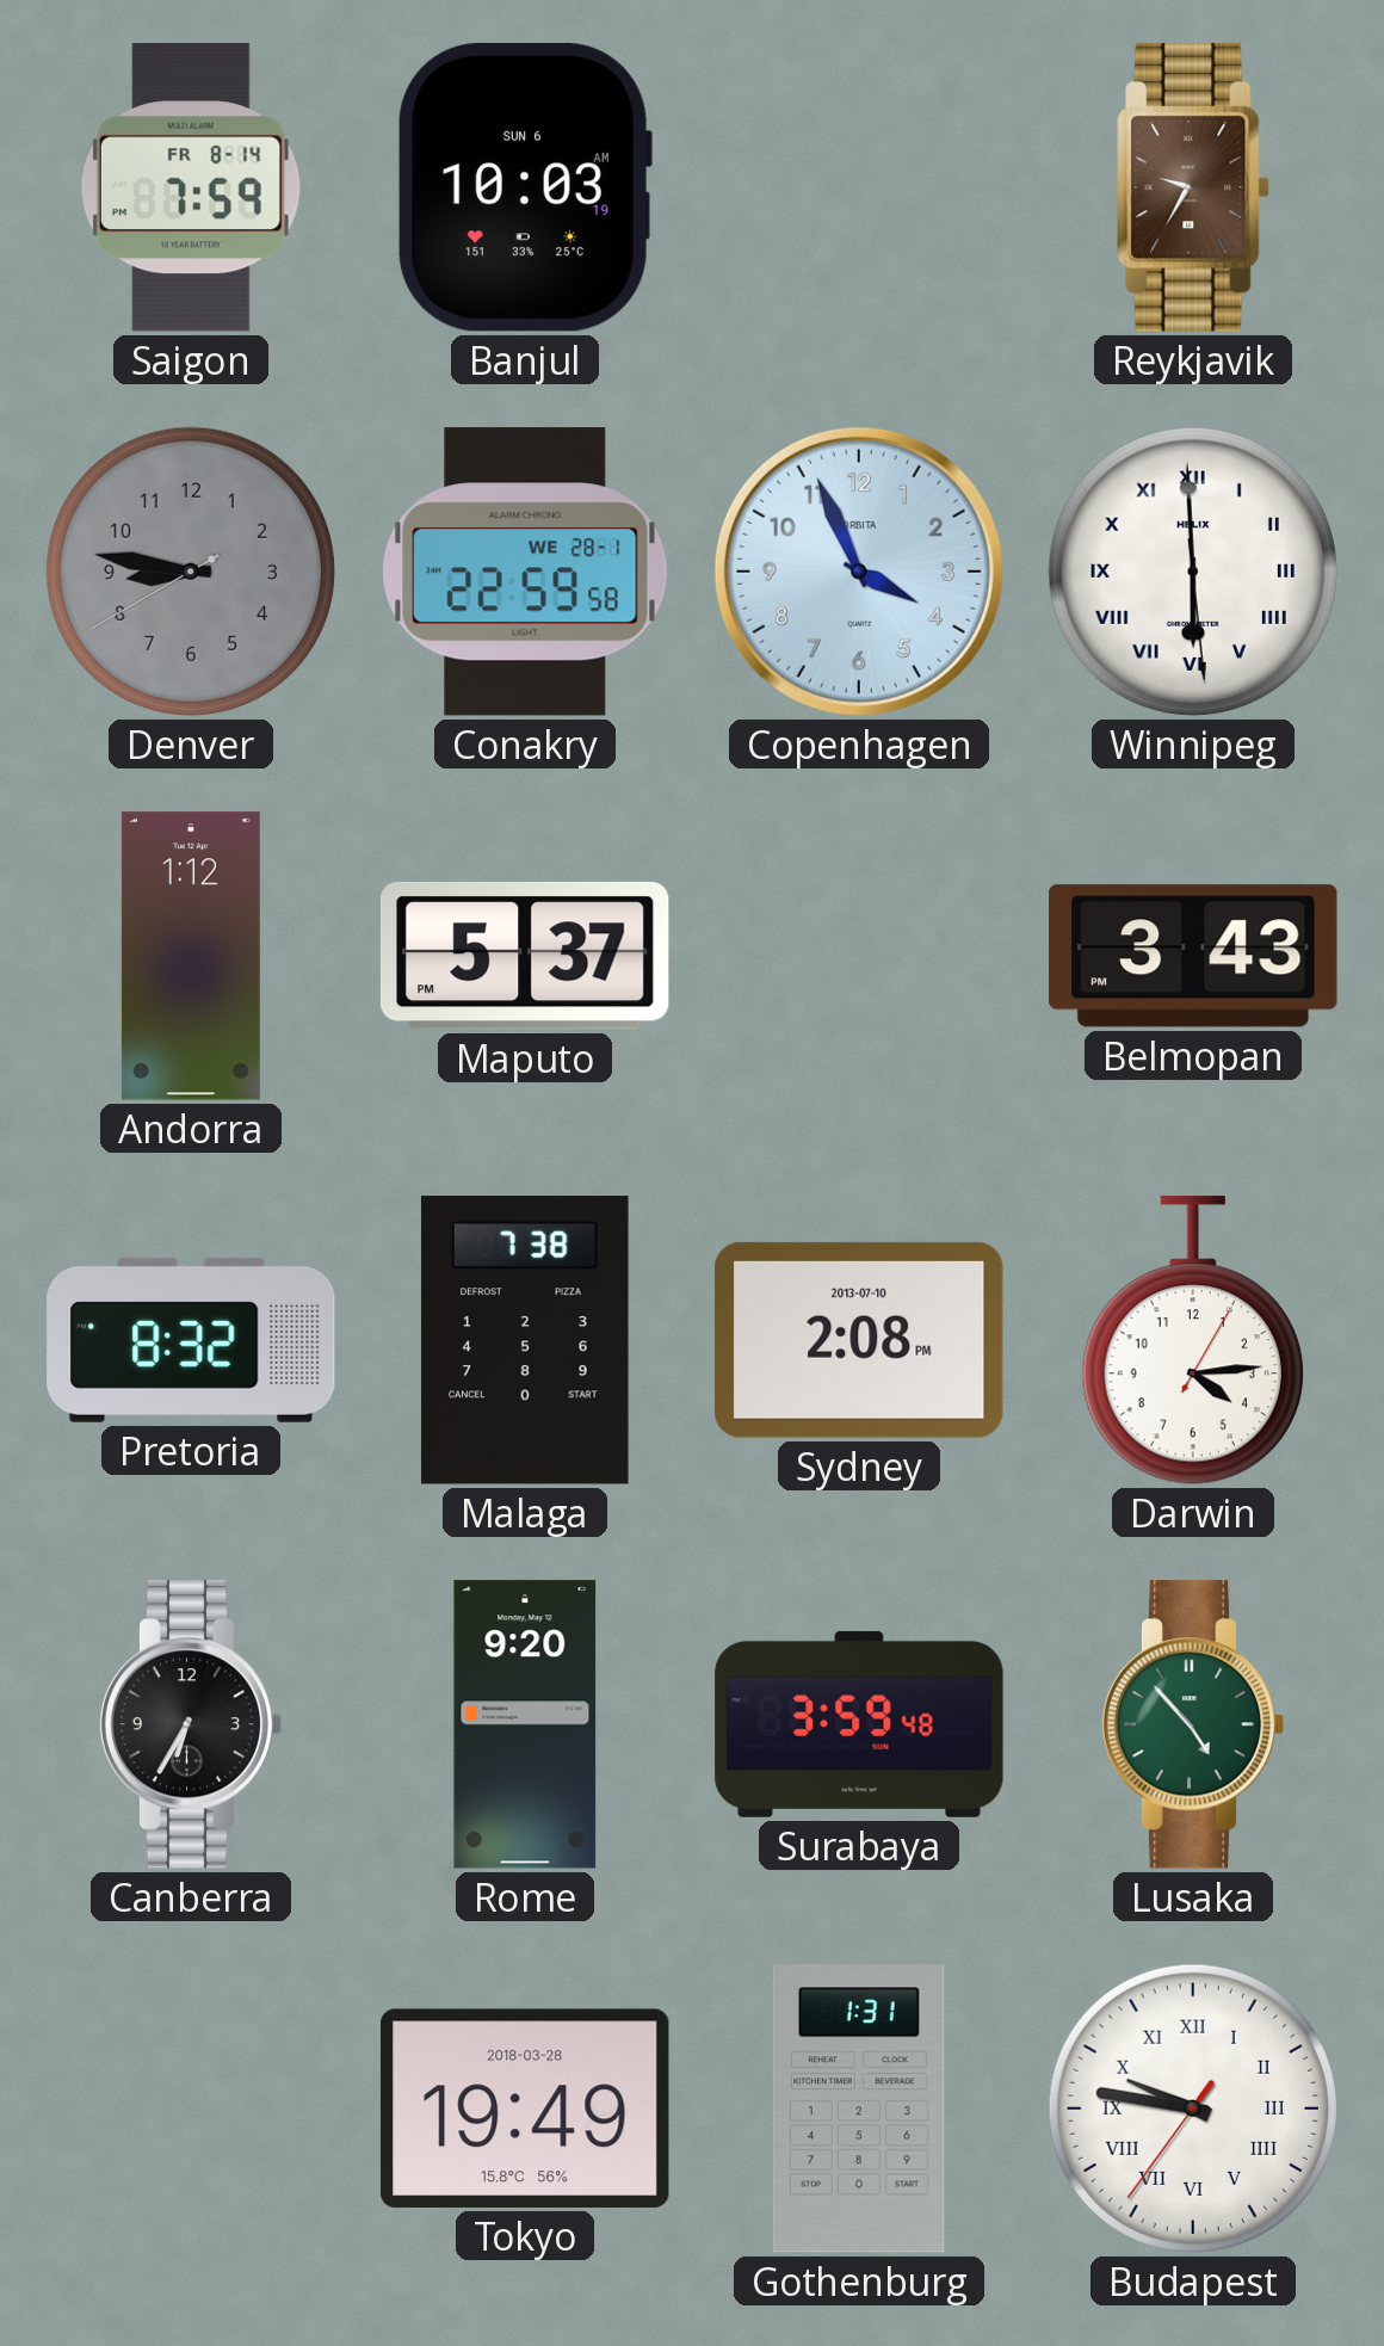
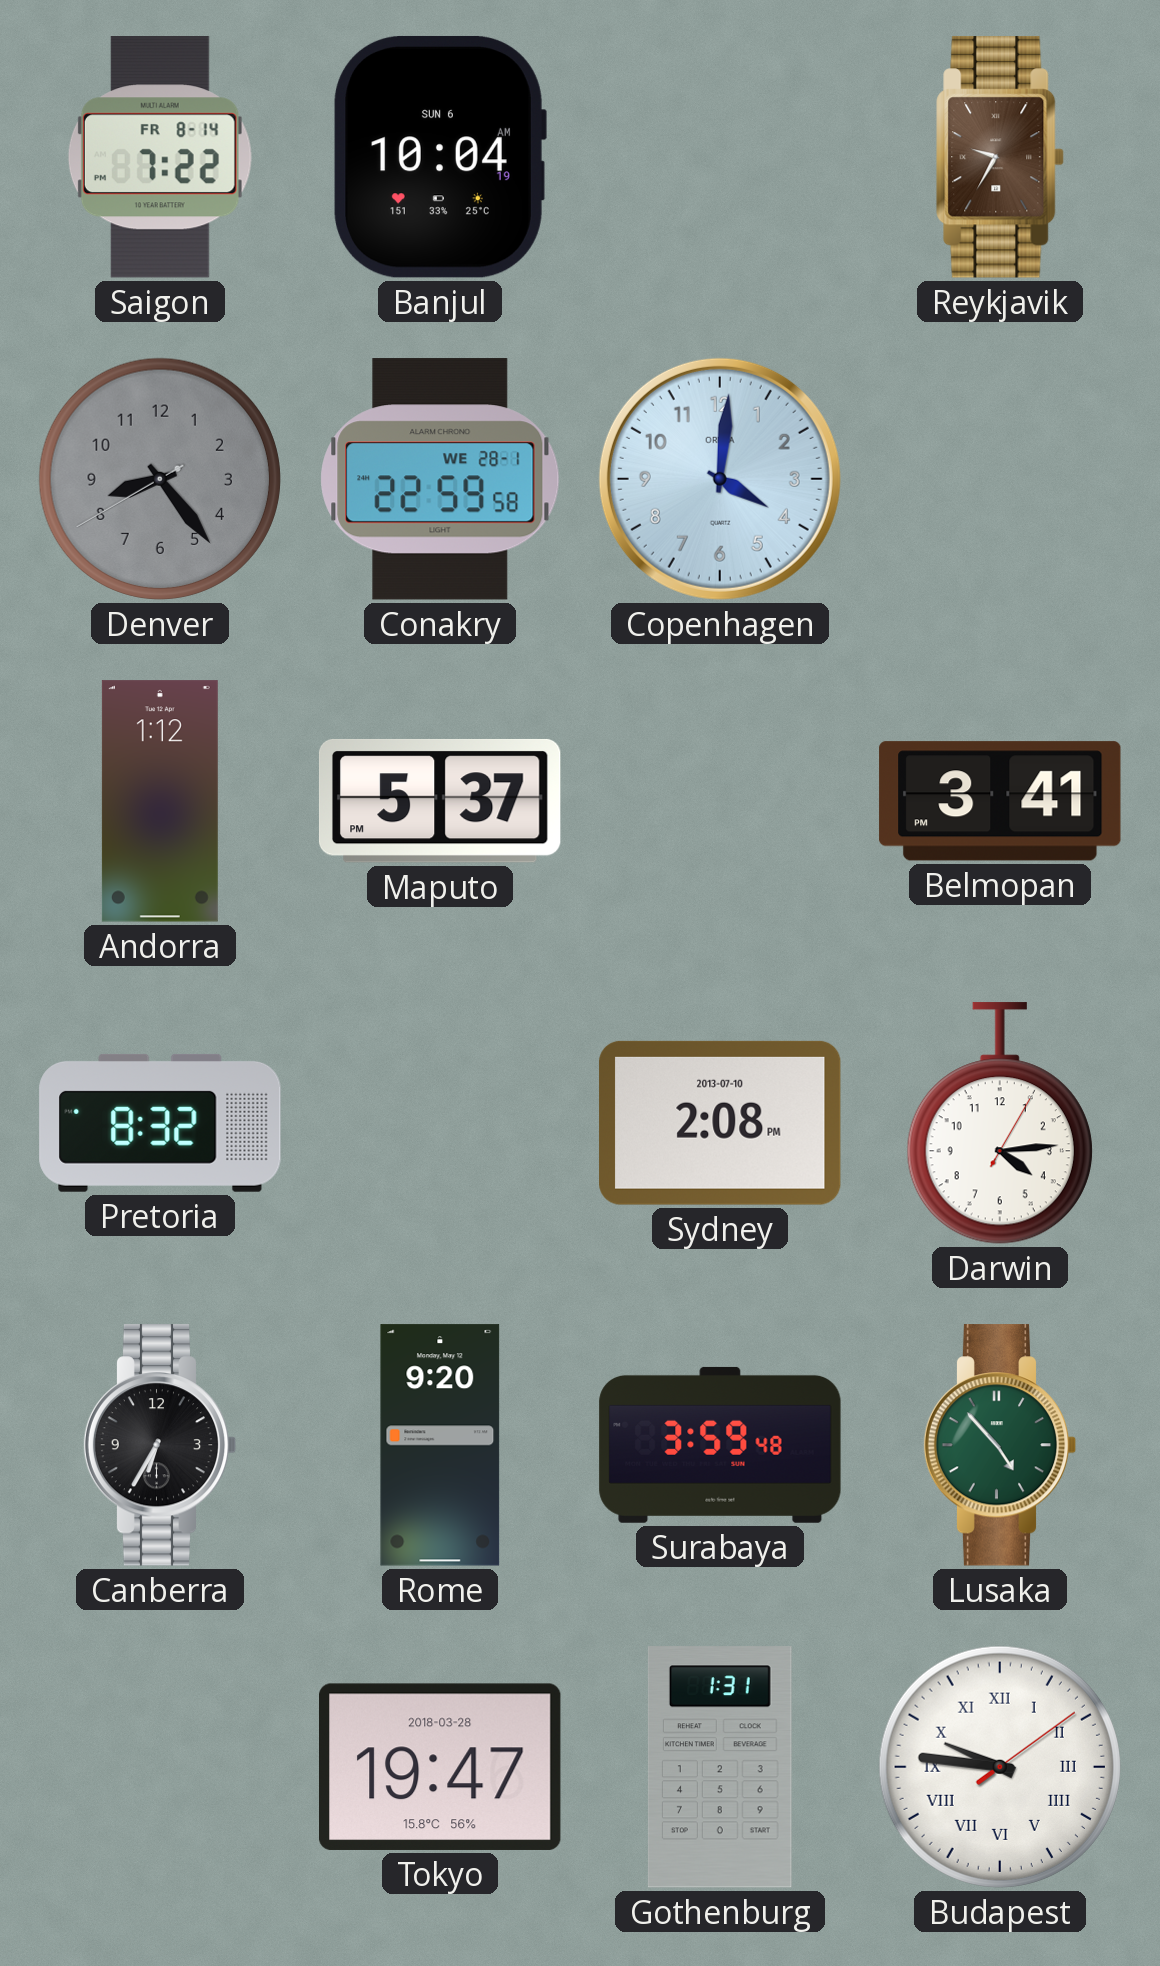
Saigon: 7:59 -> 7:22
Banjul: 10:03 -> 10:04
Denver: 8:46 -> 8:23
Copenhagen: 3:56 -> 4:01
Winnipeg: 5:59 -> none
Belmopan: 3:43 -> 3:41
Malaga: 7:38 -> none
Tokyo: 19:49 -> 19:47
Budapest: 9:46:36 -> 9:46:09
